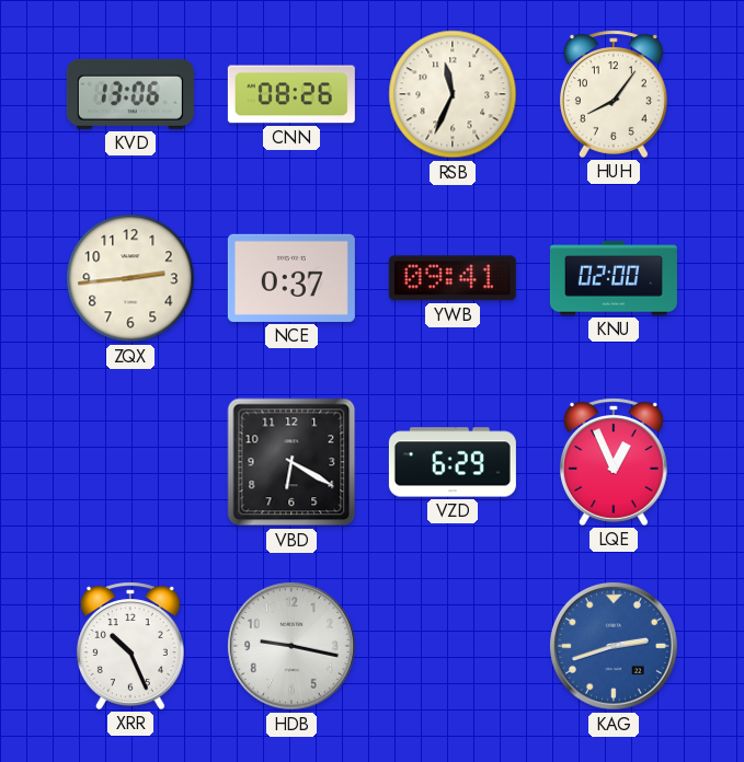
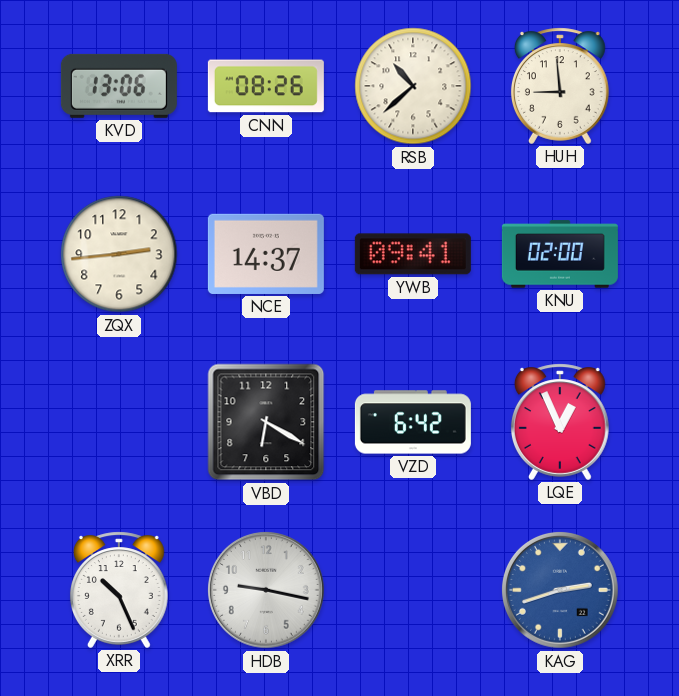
RSB: 11:34 -> 10:38
HUH: 8:06 -> 8:59
NCE: 0:37 -> 14:37
VZD: 6:29 -> 6:42
